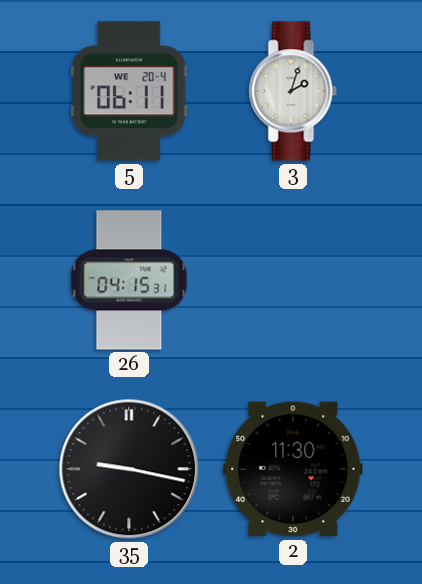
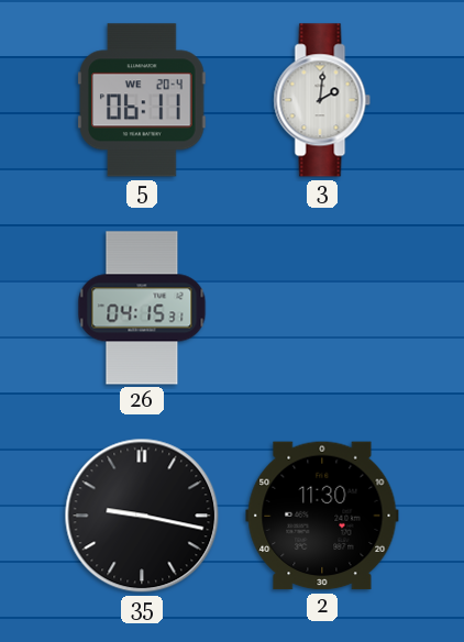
3: 2:03 -> 2:01
